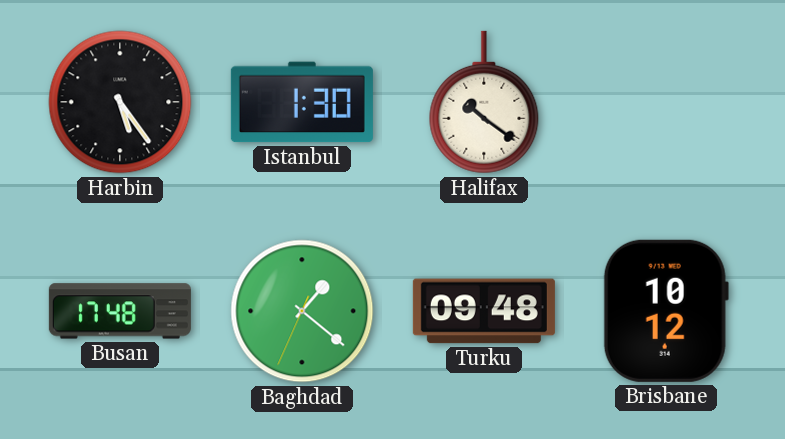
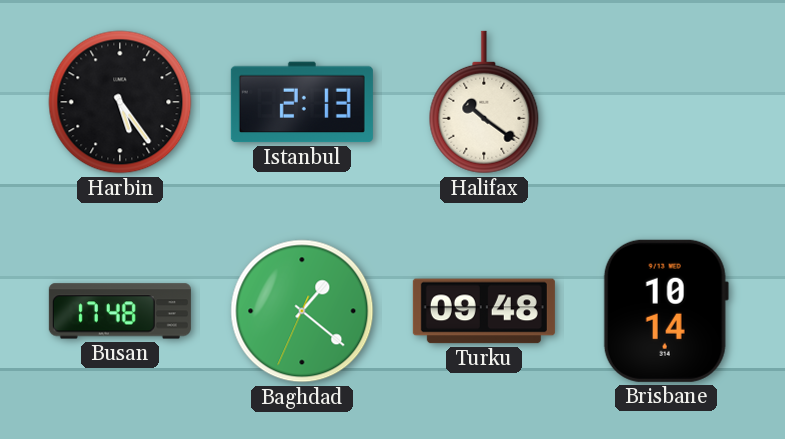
Istanbul: 1:30 -> 2:13
Brisbane: 10:12 -> 10:14
